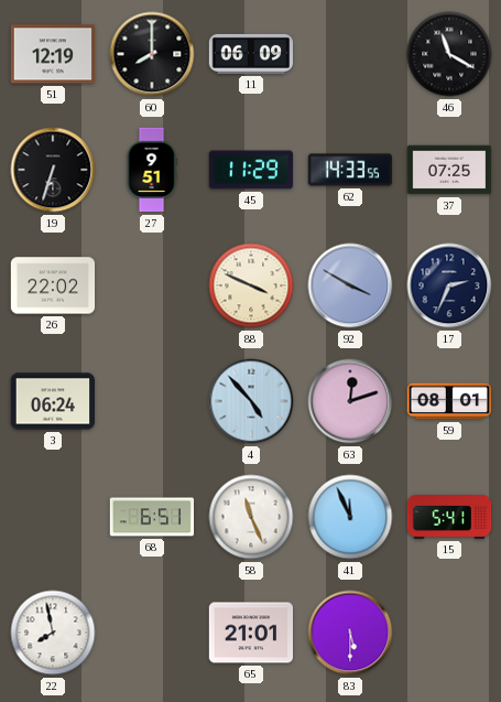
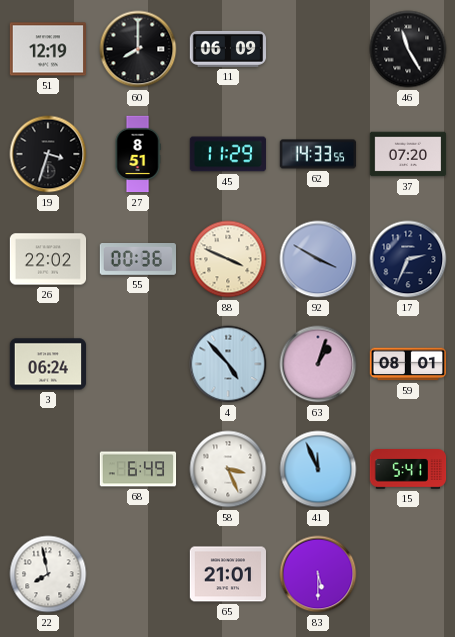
46: 11:20 -> 11:25
19: 6:33 -> 3:33
27: 9:51 -> 8:51
37: 07:25 -> 07:20
55: none -> 00:36
63: 12:12 -> 1:03
68: 6:51 -> 6:49
58: 11:26 -> 3:26
